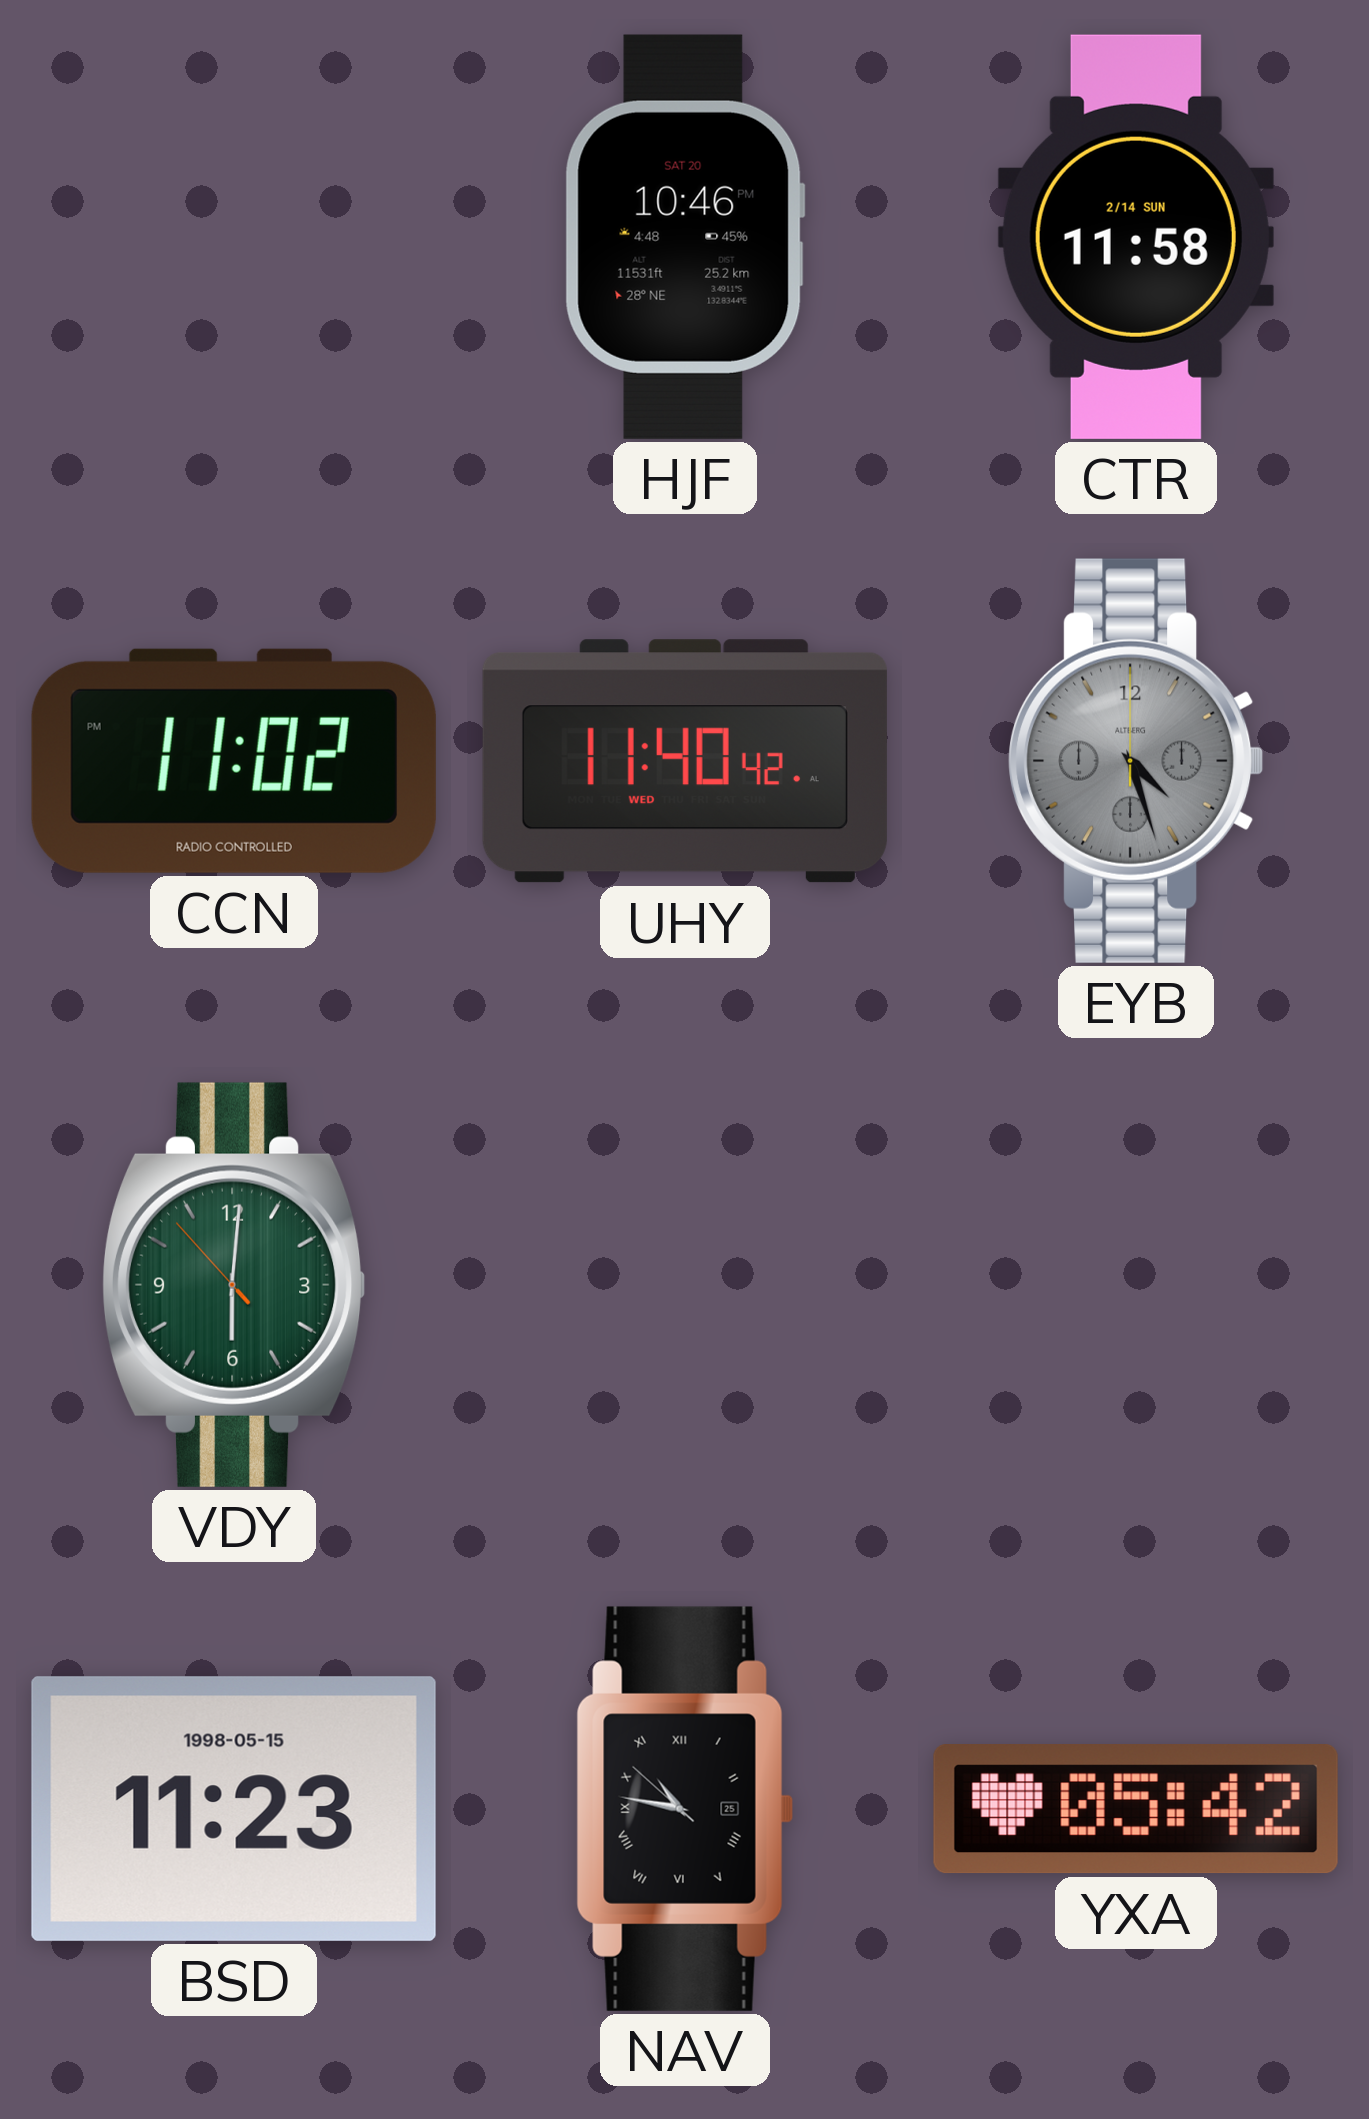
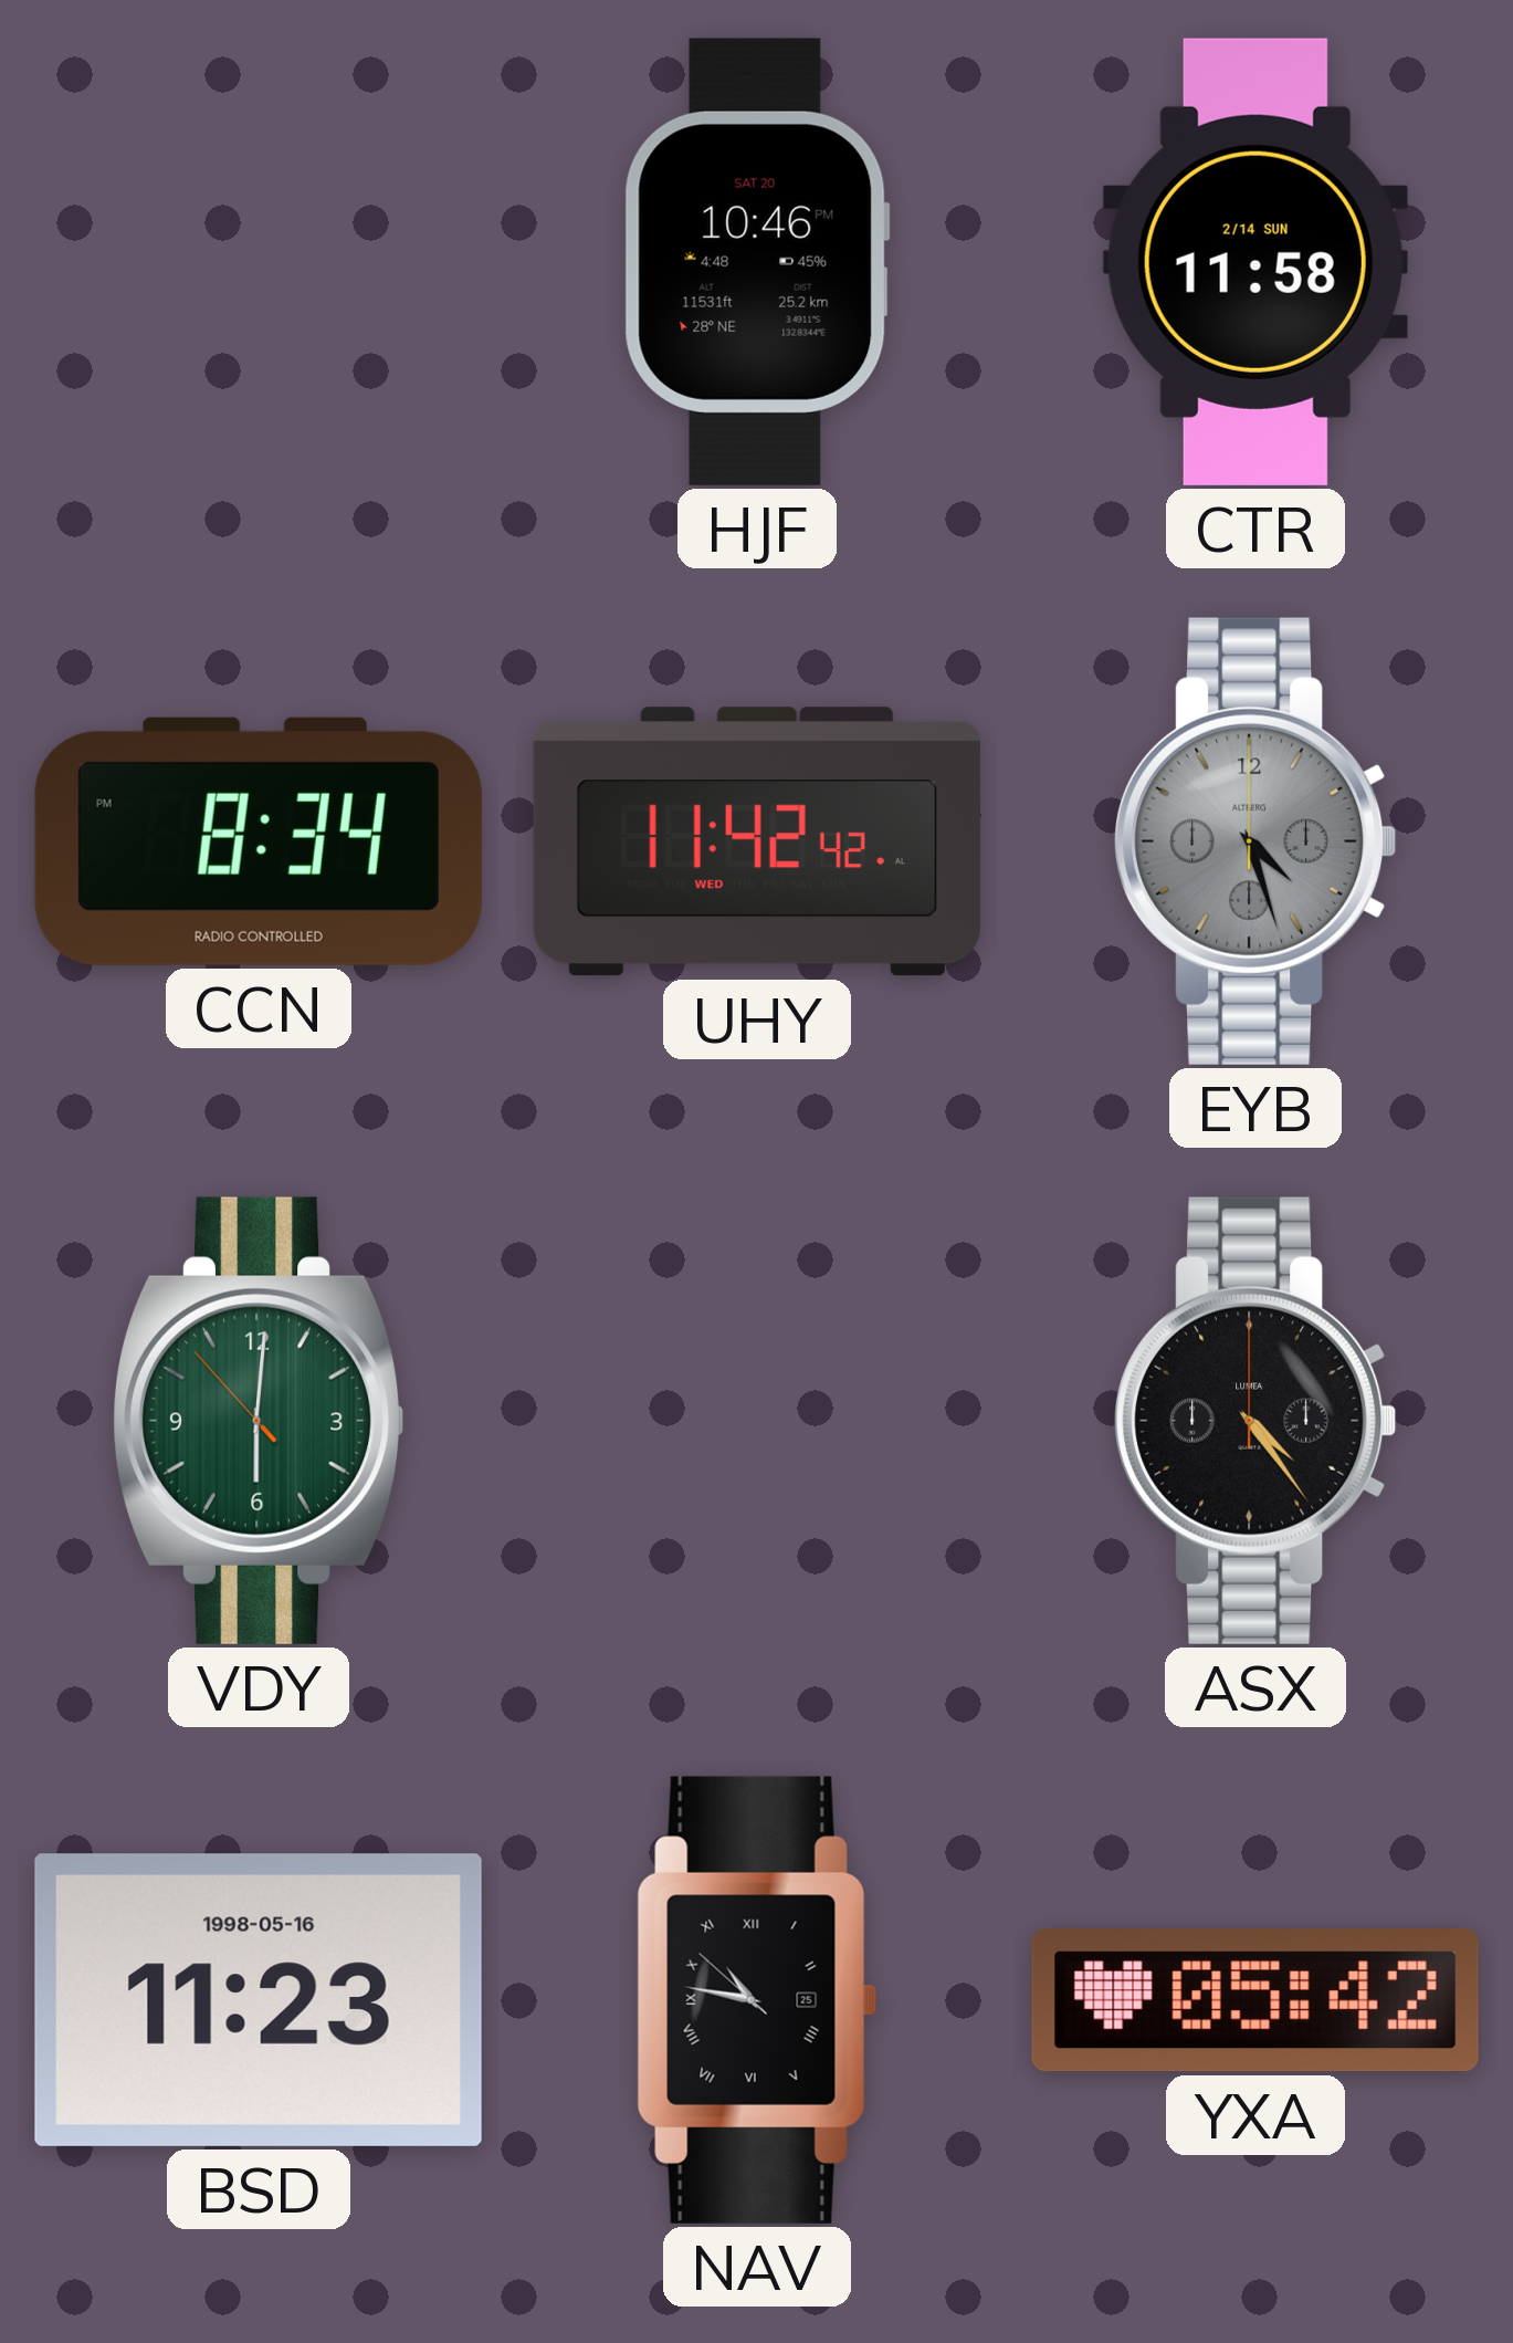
CCN: 11:02 -> 8:34
UHY: 11:40 -> 11:42
ASX: none -> 4:24
BSD date: 1998-05-15 -> 1998-05-16
